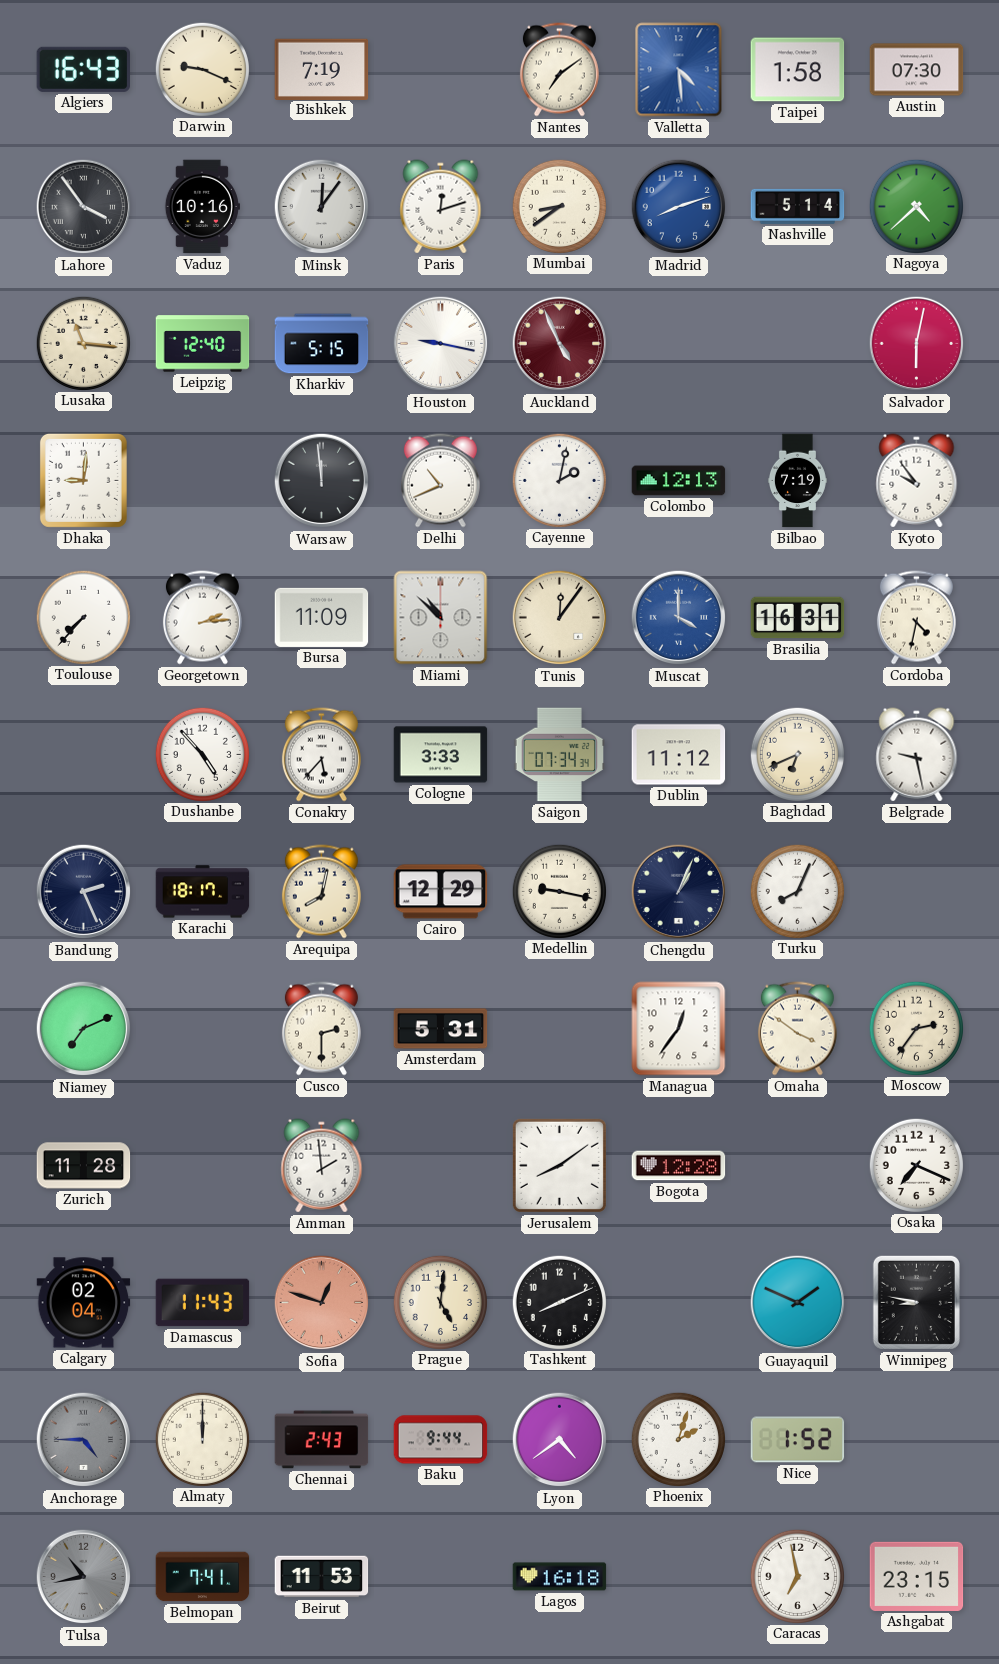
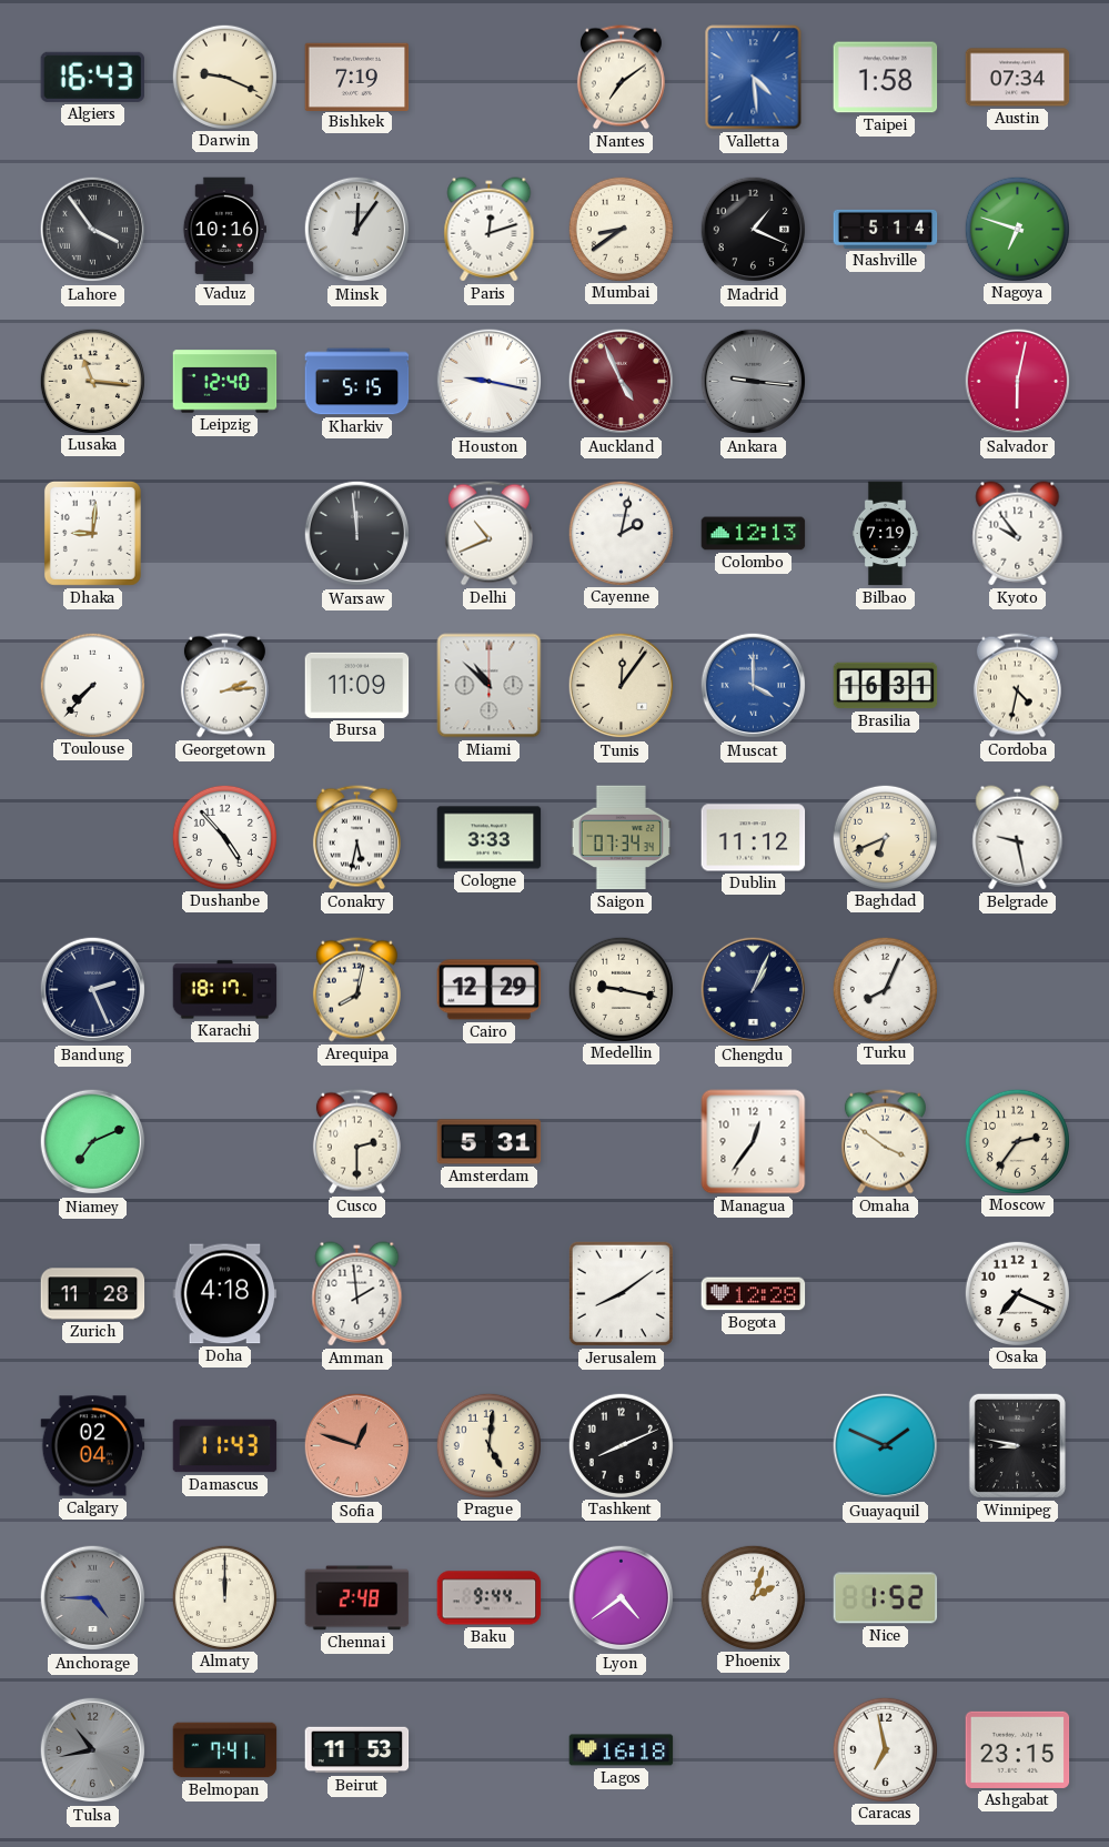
Austin: 07:30 -> 07:34
Madrid: 8:12 -> 1:19
Madrid dial: blue -> black
Nagoya: 4:38 -> 6:48
Ankara: none -> 9:16
Conakry: 5:37 -> 5:32
Doha: none -> 4:18
Chennai: 2:43 -> 2:48
